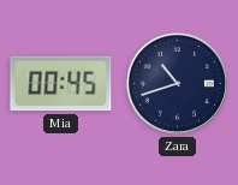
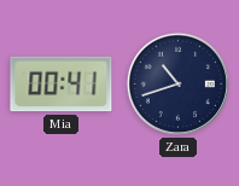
Mia: 00:45 -> 00:41
